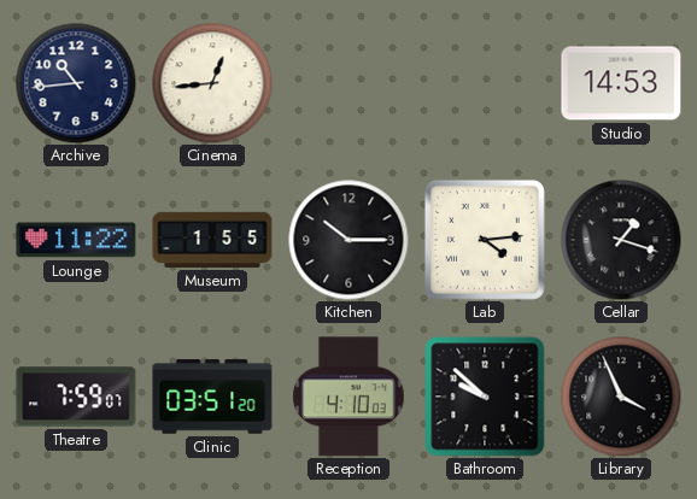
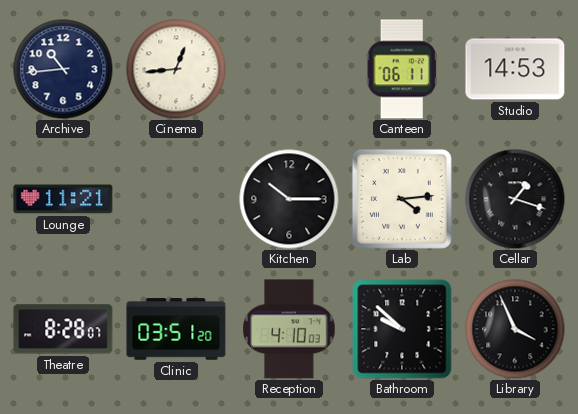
Canteen: none -> 06:11
Lounge: 11:22 -> 11:21
Museum: 1:55 -> none
Theatre: 7:59 -> 8:28
